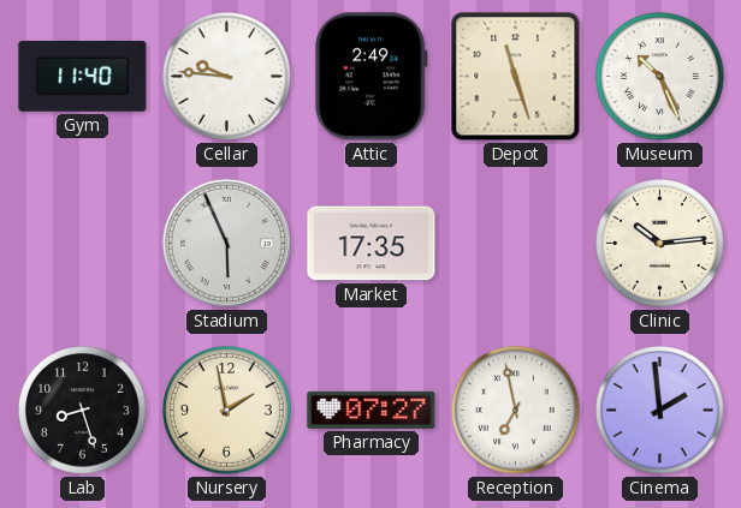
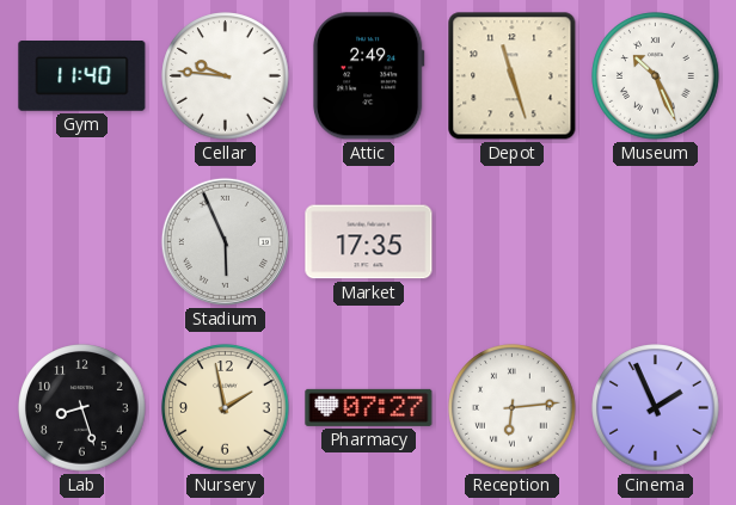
Clinic: 10:14 -> none
Reception: 6:58 -> 6:14
Cinema: 1:59 -> 1:56
